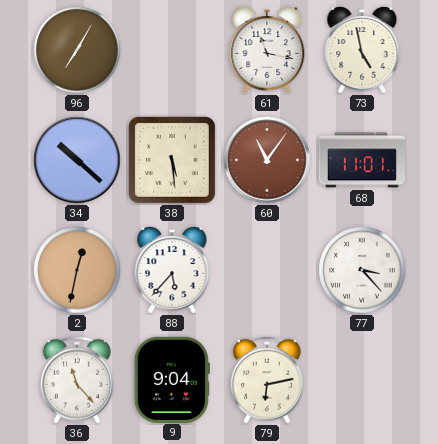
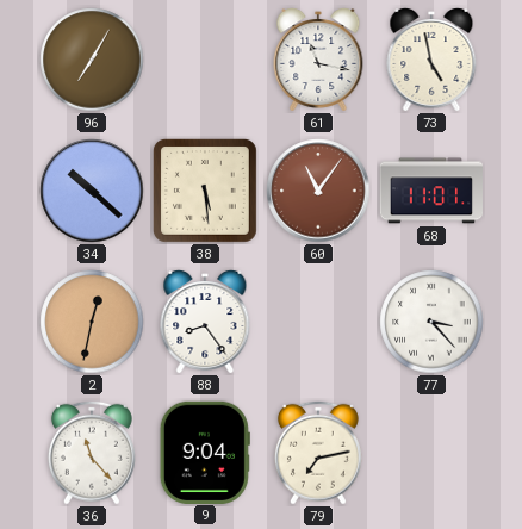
88: 5:37 -> 8:24
79: 6:13 -> 7:13
